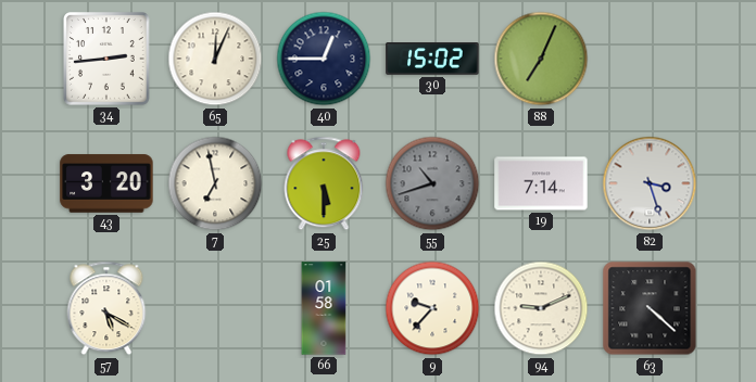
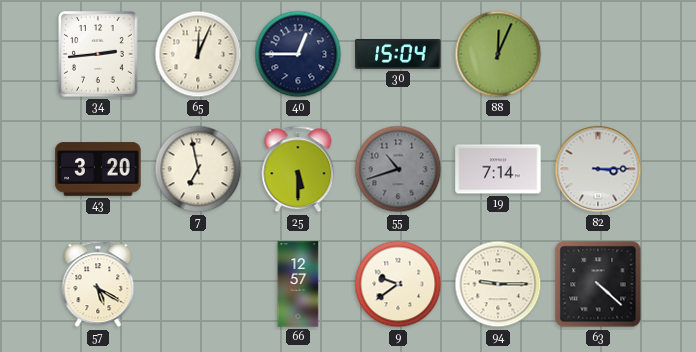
30: 15:02 -> 15:04
88: 7:04 -> 12:04
82: 3:27 -> 3:15
66: 01:58 -> 12:57
9: 9:37 -> 9:39
94: 9:11 -> 9:15
